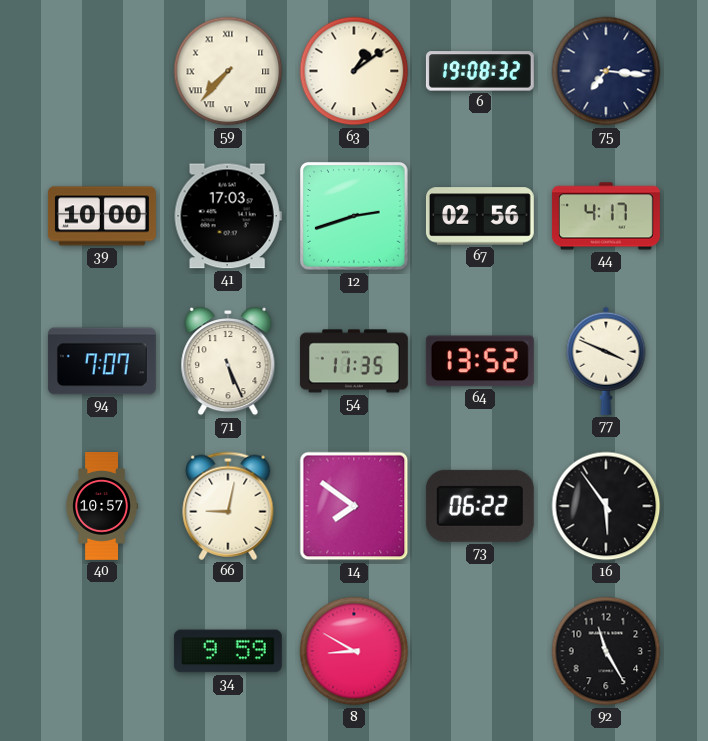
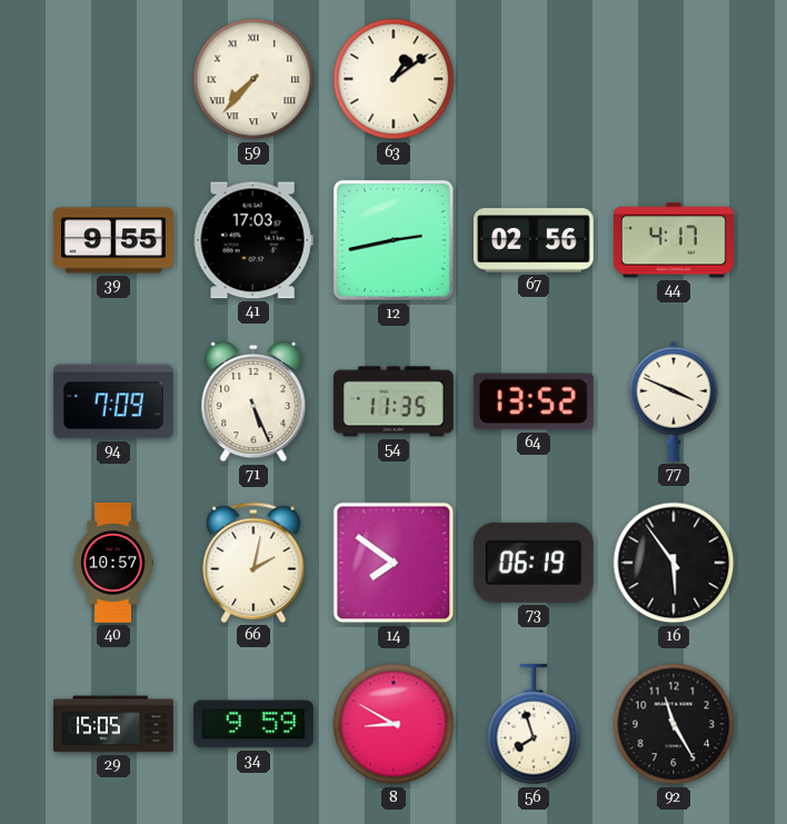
6: 19:08 -> none
75: 7:16 -> none
39: 10:00 -> 9:55
12: 2:42 -> 2:43
94: 7:07 -> 7:09
66: 9:02 -> 2:02
73: 06:22 -> 06:19
29: none -> 15:05
56: none -> 7:57
